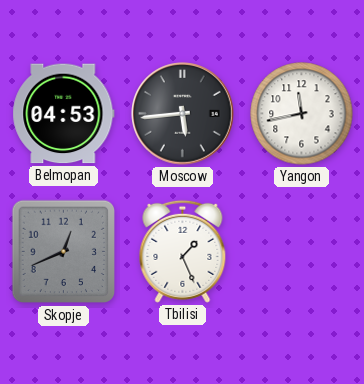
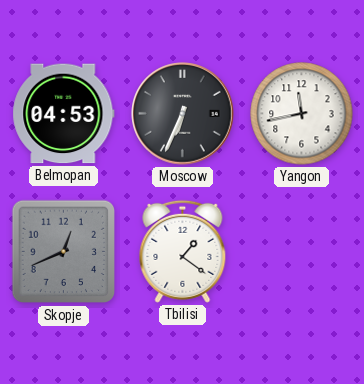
Moscow: 5:44 -> 6:34
Tbilisi: 1:26 -> 1:21
